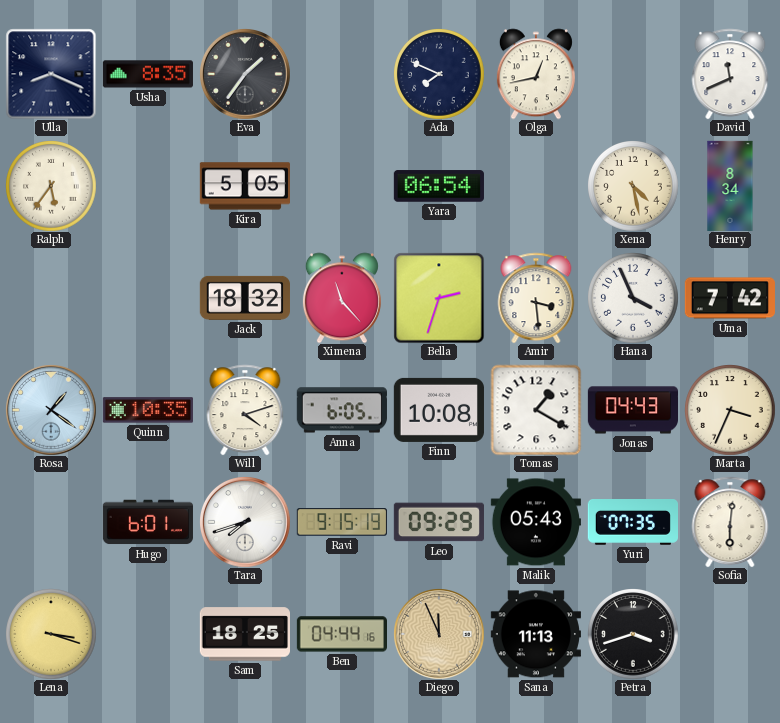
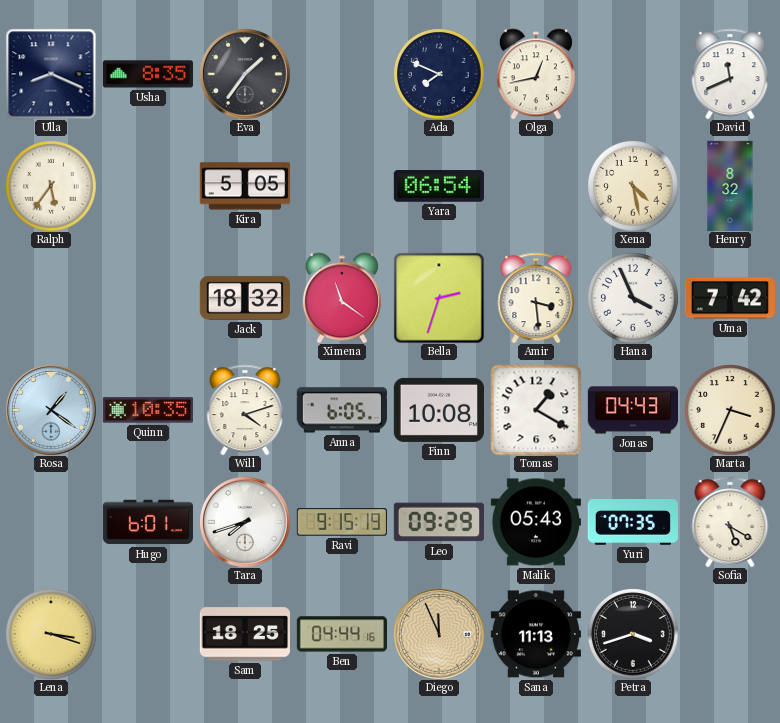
Henry: 8:34 -> 8:32
Ximena: 11:23 -> 11:21
Sofia: 6:01 -> 5:20
